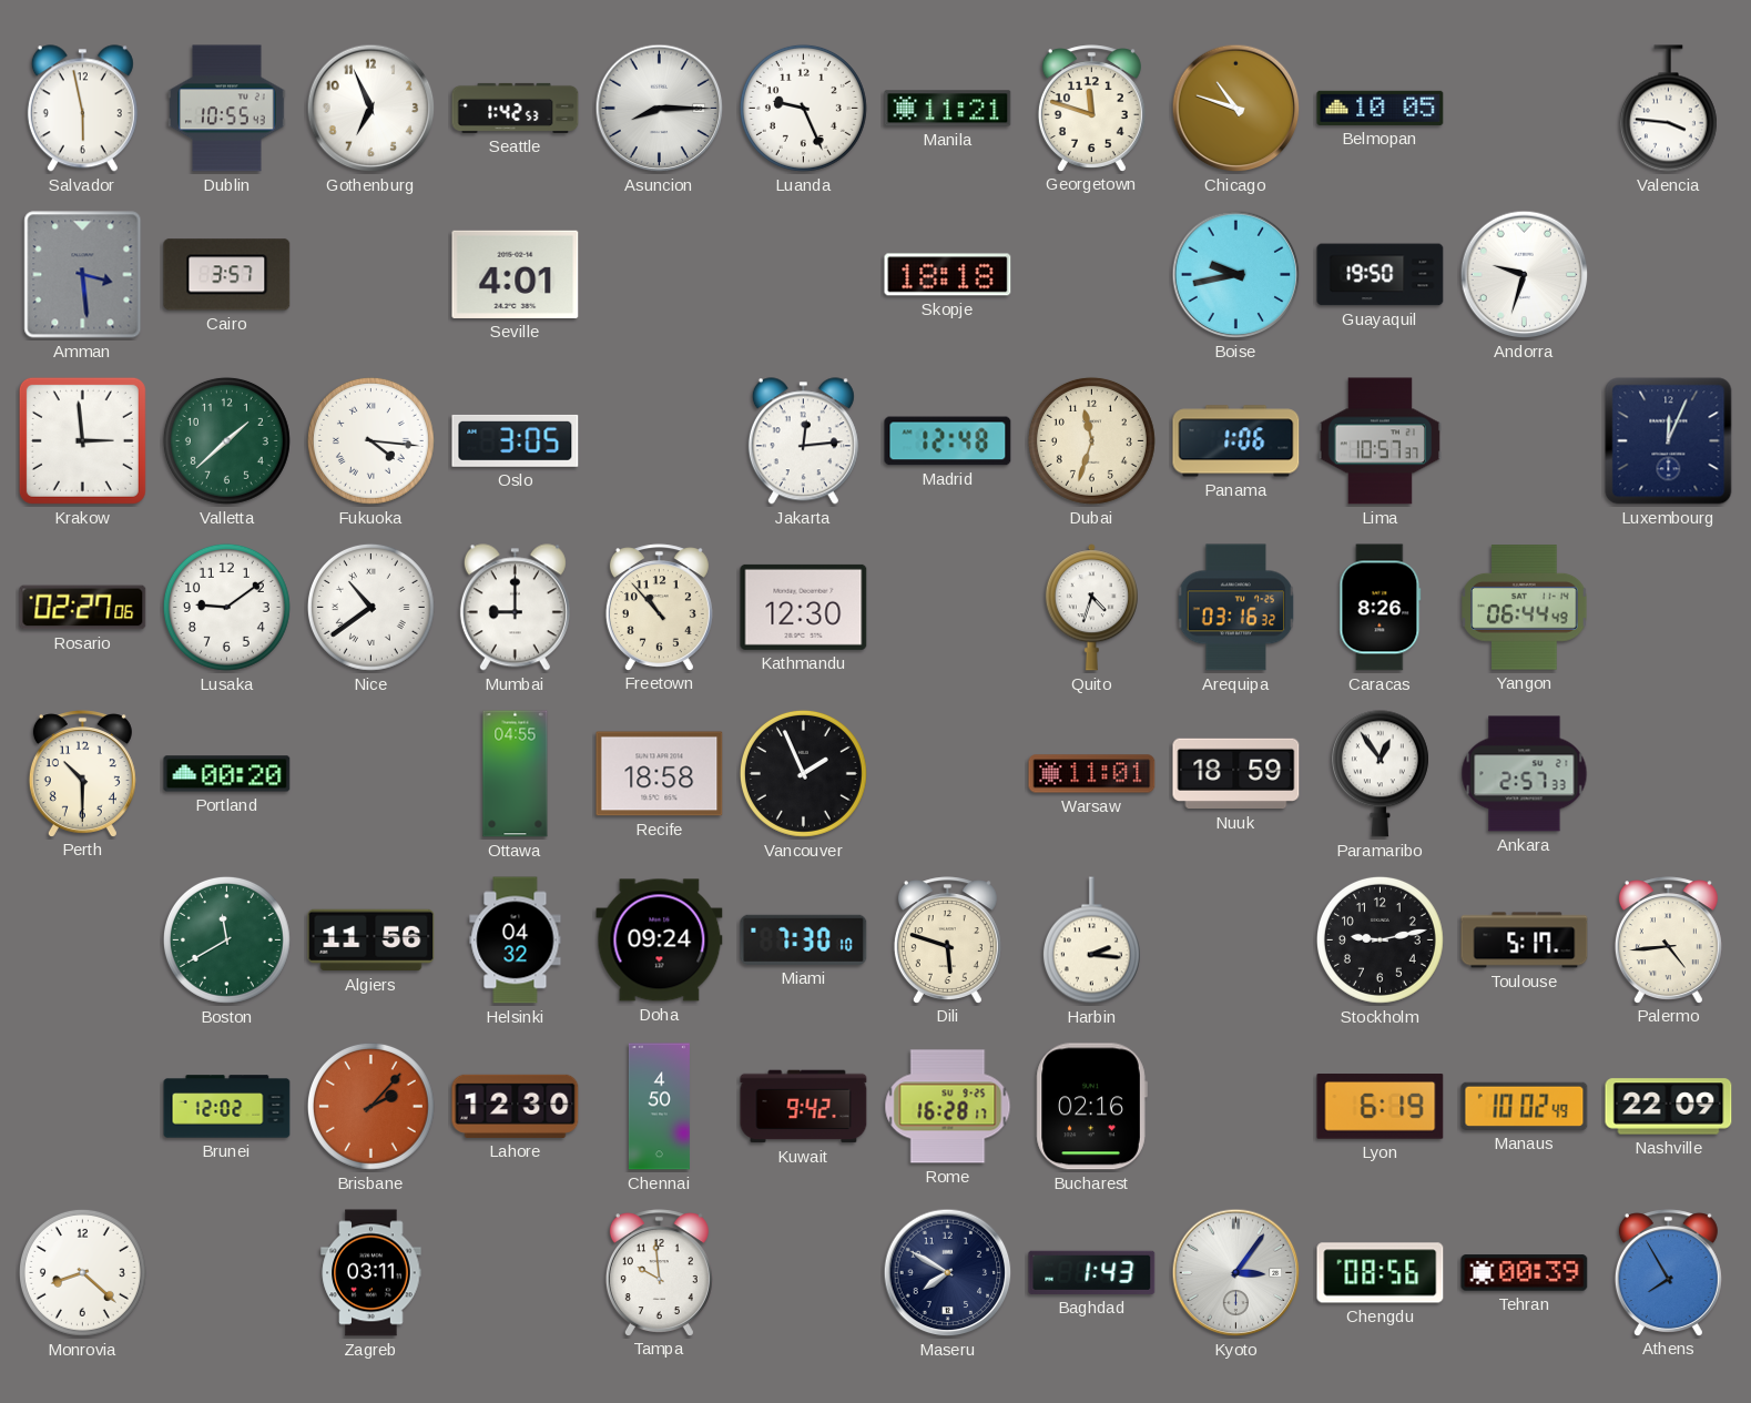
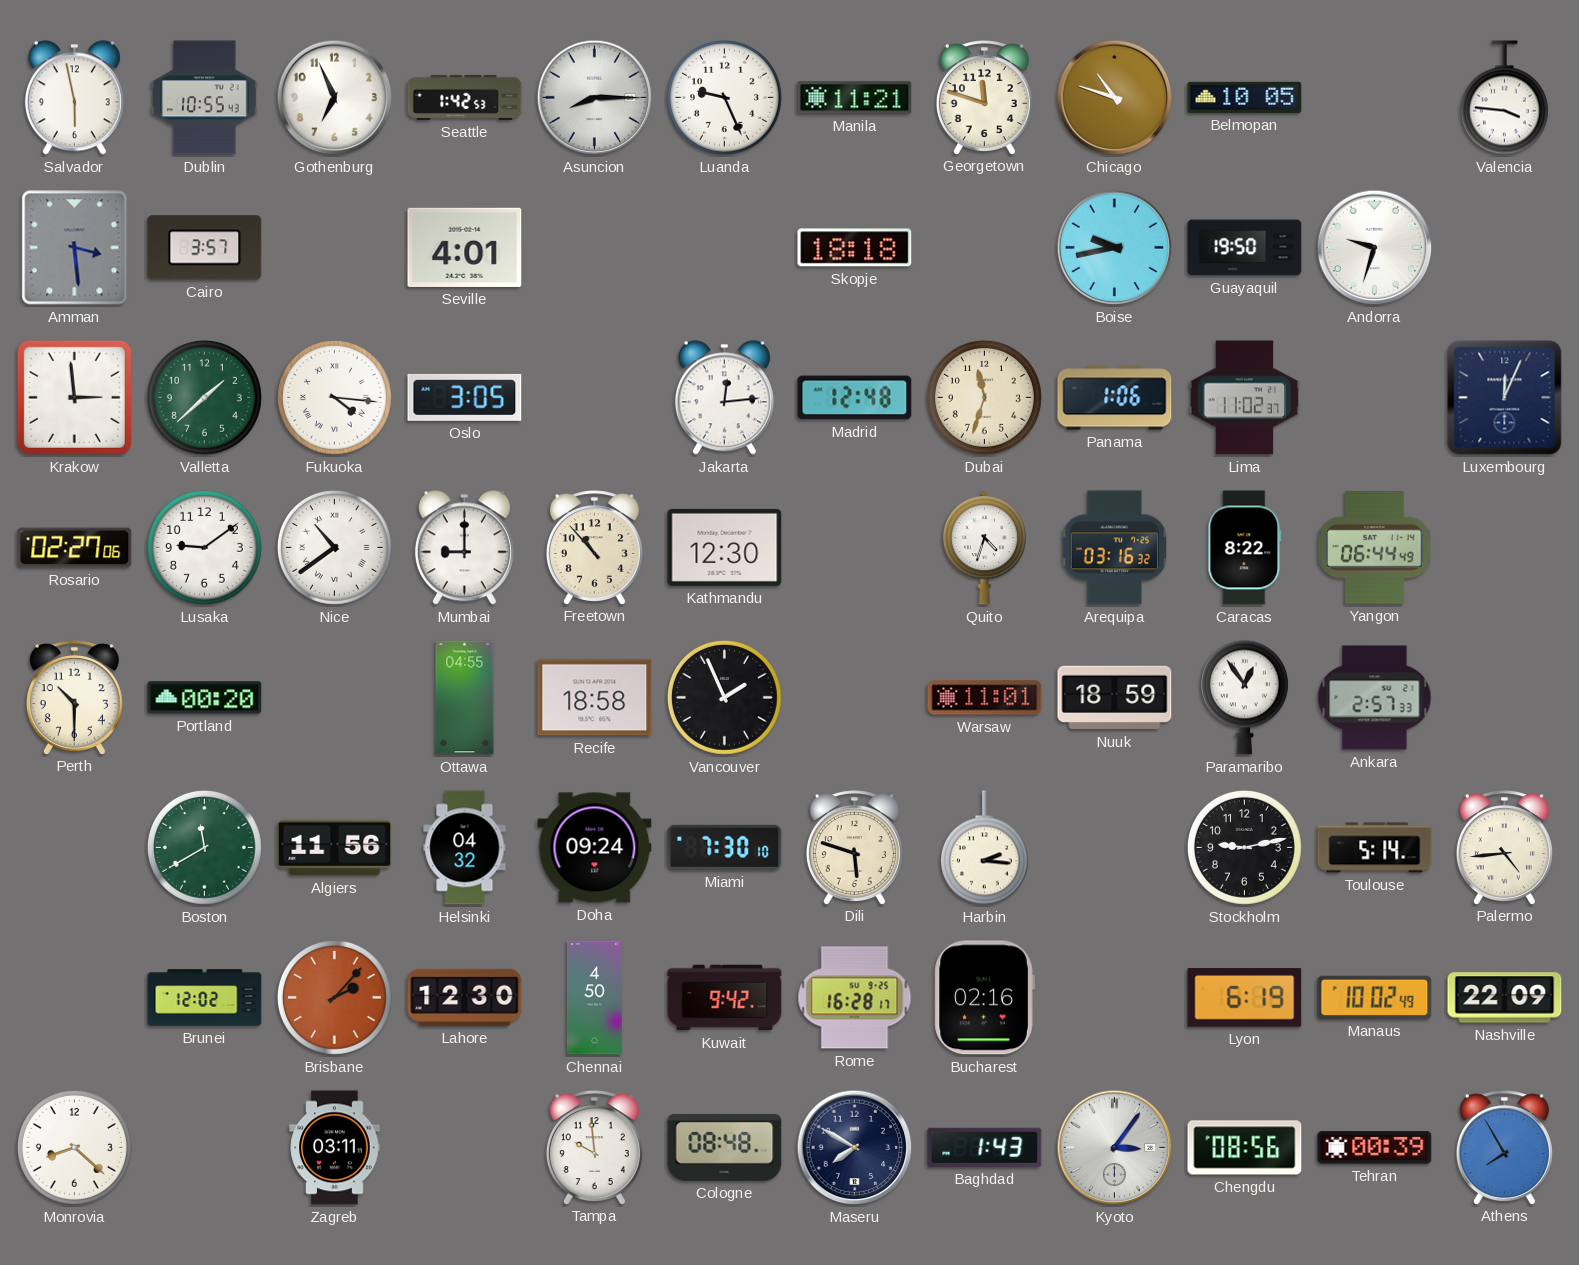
Lima: 10:57 -> 11:02
Caracas: 8:26 -> 8:22
Toulouse: 5:17 -> 5:14
Cologne: none -> 08:48
